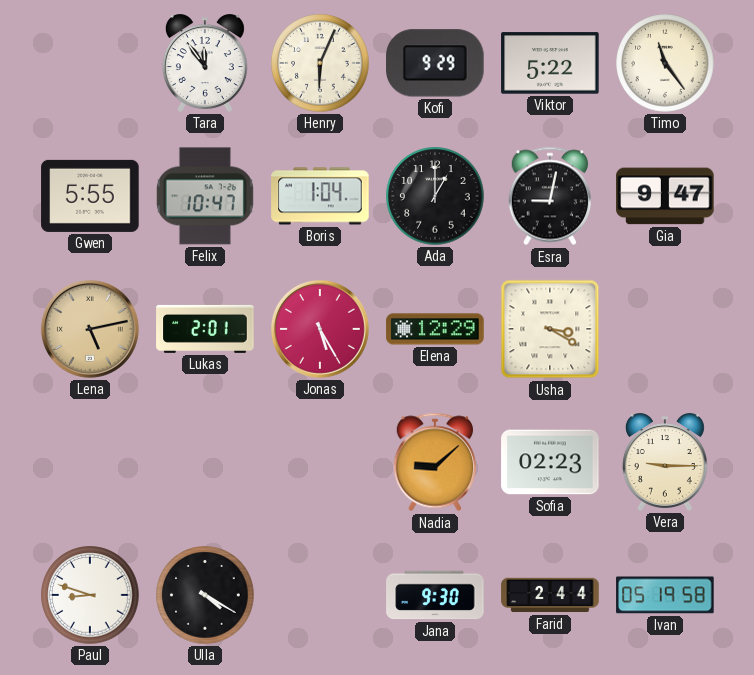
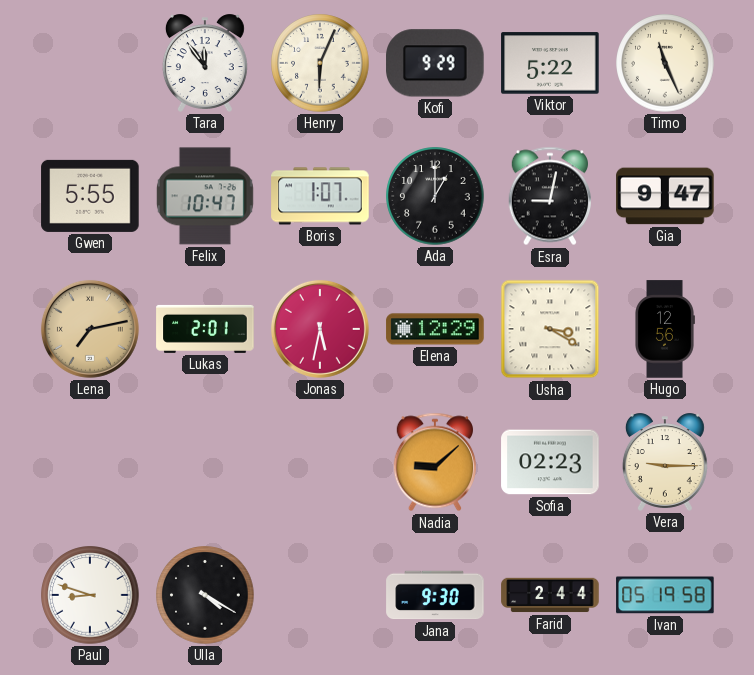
Timo: 11:24 -> 11:26
Boris: 1:04 -> 1:07
Lena: 5:13 -> 7:13
Jonas: 5:25 -> 5:32
Hugo: none -> 12:56
